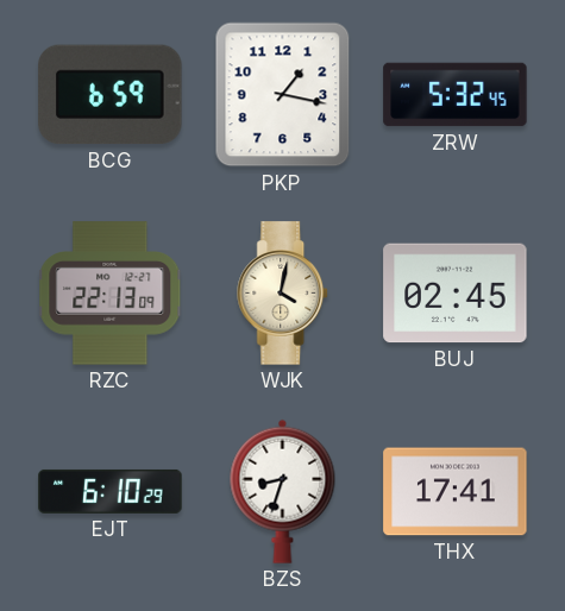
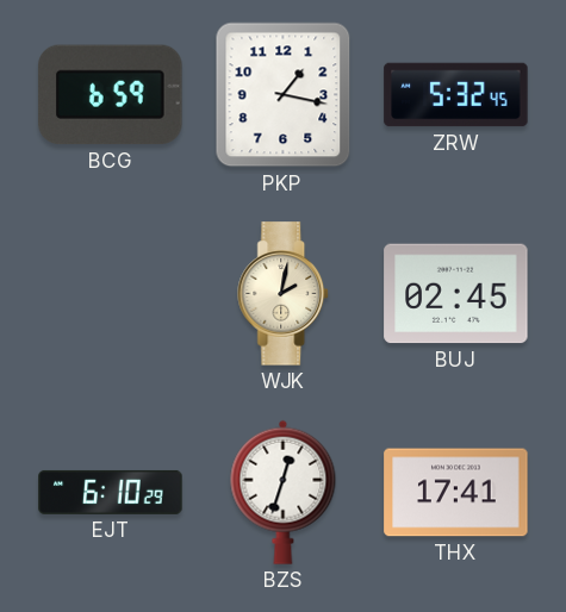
RZC: 22:13 -> none
WJK: 4:02 -> 2:02
BZS: 8:33 -> 12:33
